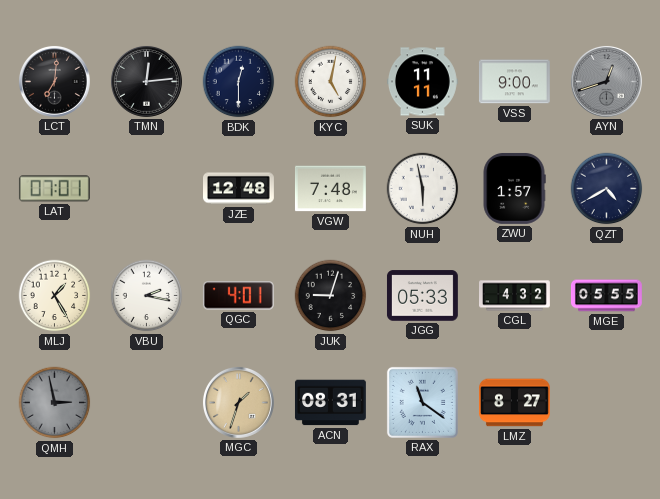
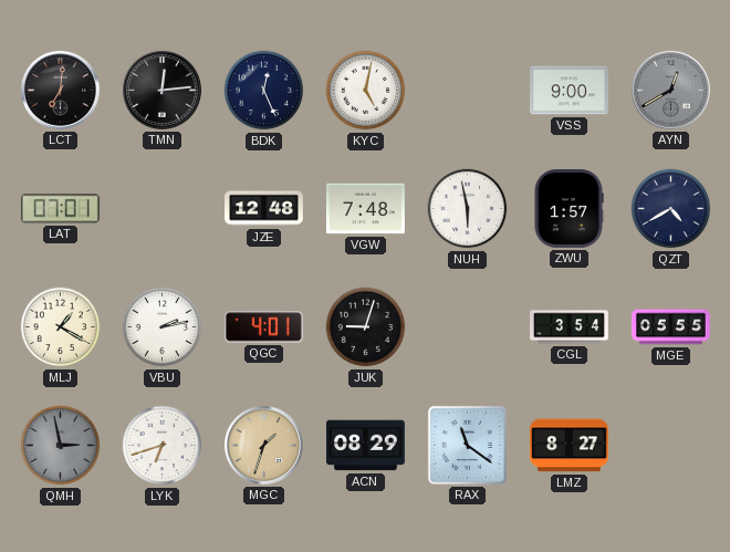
BDK: 12:30 -> 12:26
SUK: 11:11 -> none
AYN: 12:42 -> 12:40
MLJ: 1:25 -> 1:20
VBU: 2:17 -> 2:13
JGG: 05:33 -> none
CGL: 4:32 -> 3:54
LYK: none -> 6:42
ACN: 08:31 -> 08:29
